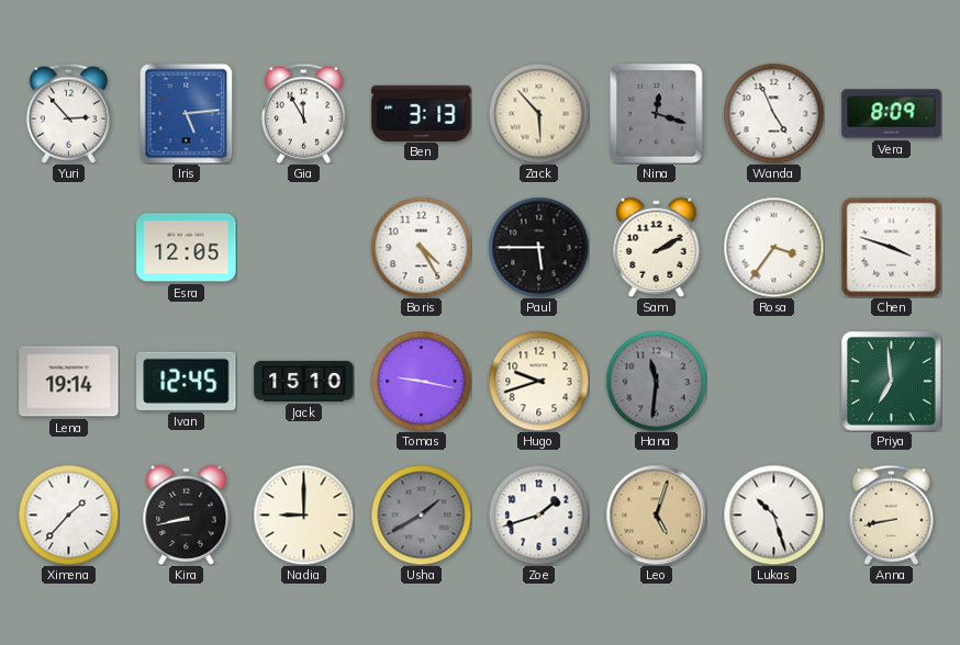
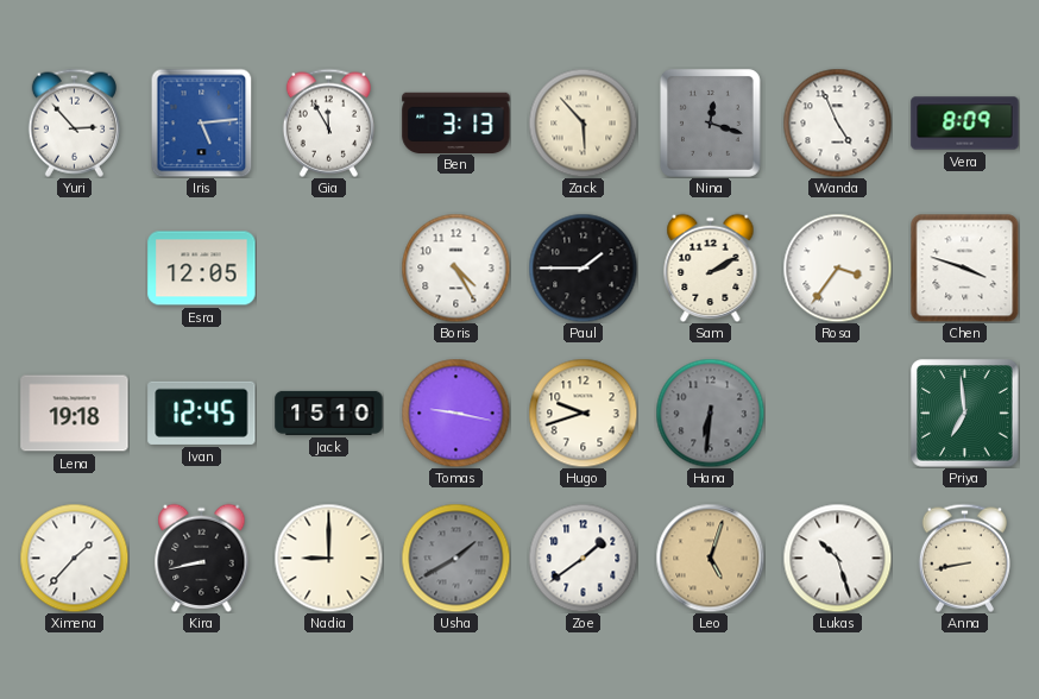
Paul: 5:45 -> 1:45
Lena: 19:14 -> 19:18
Hana: 11:31 -> 6:31
Zoe: 1:42 -> 1:39
